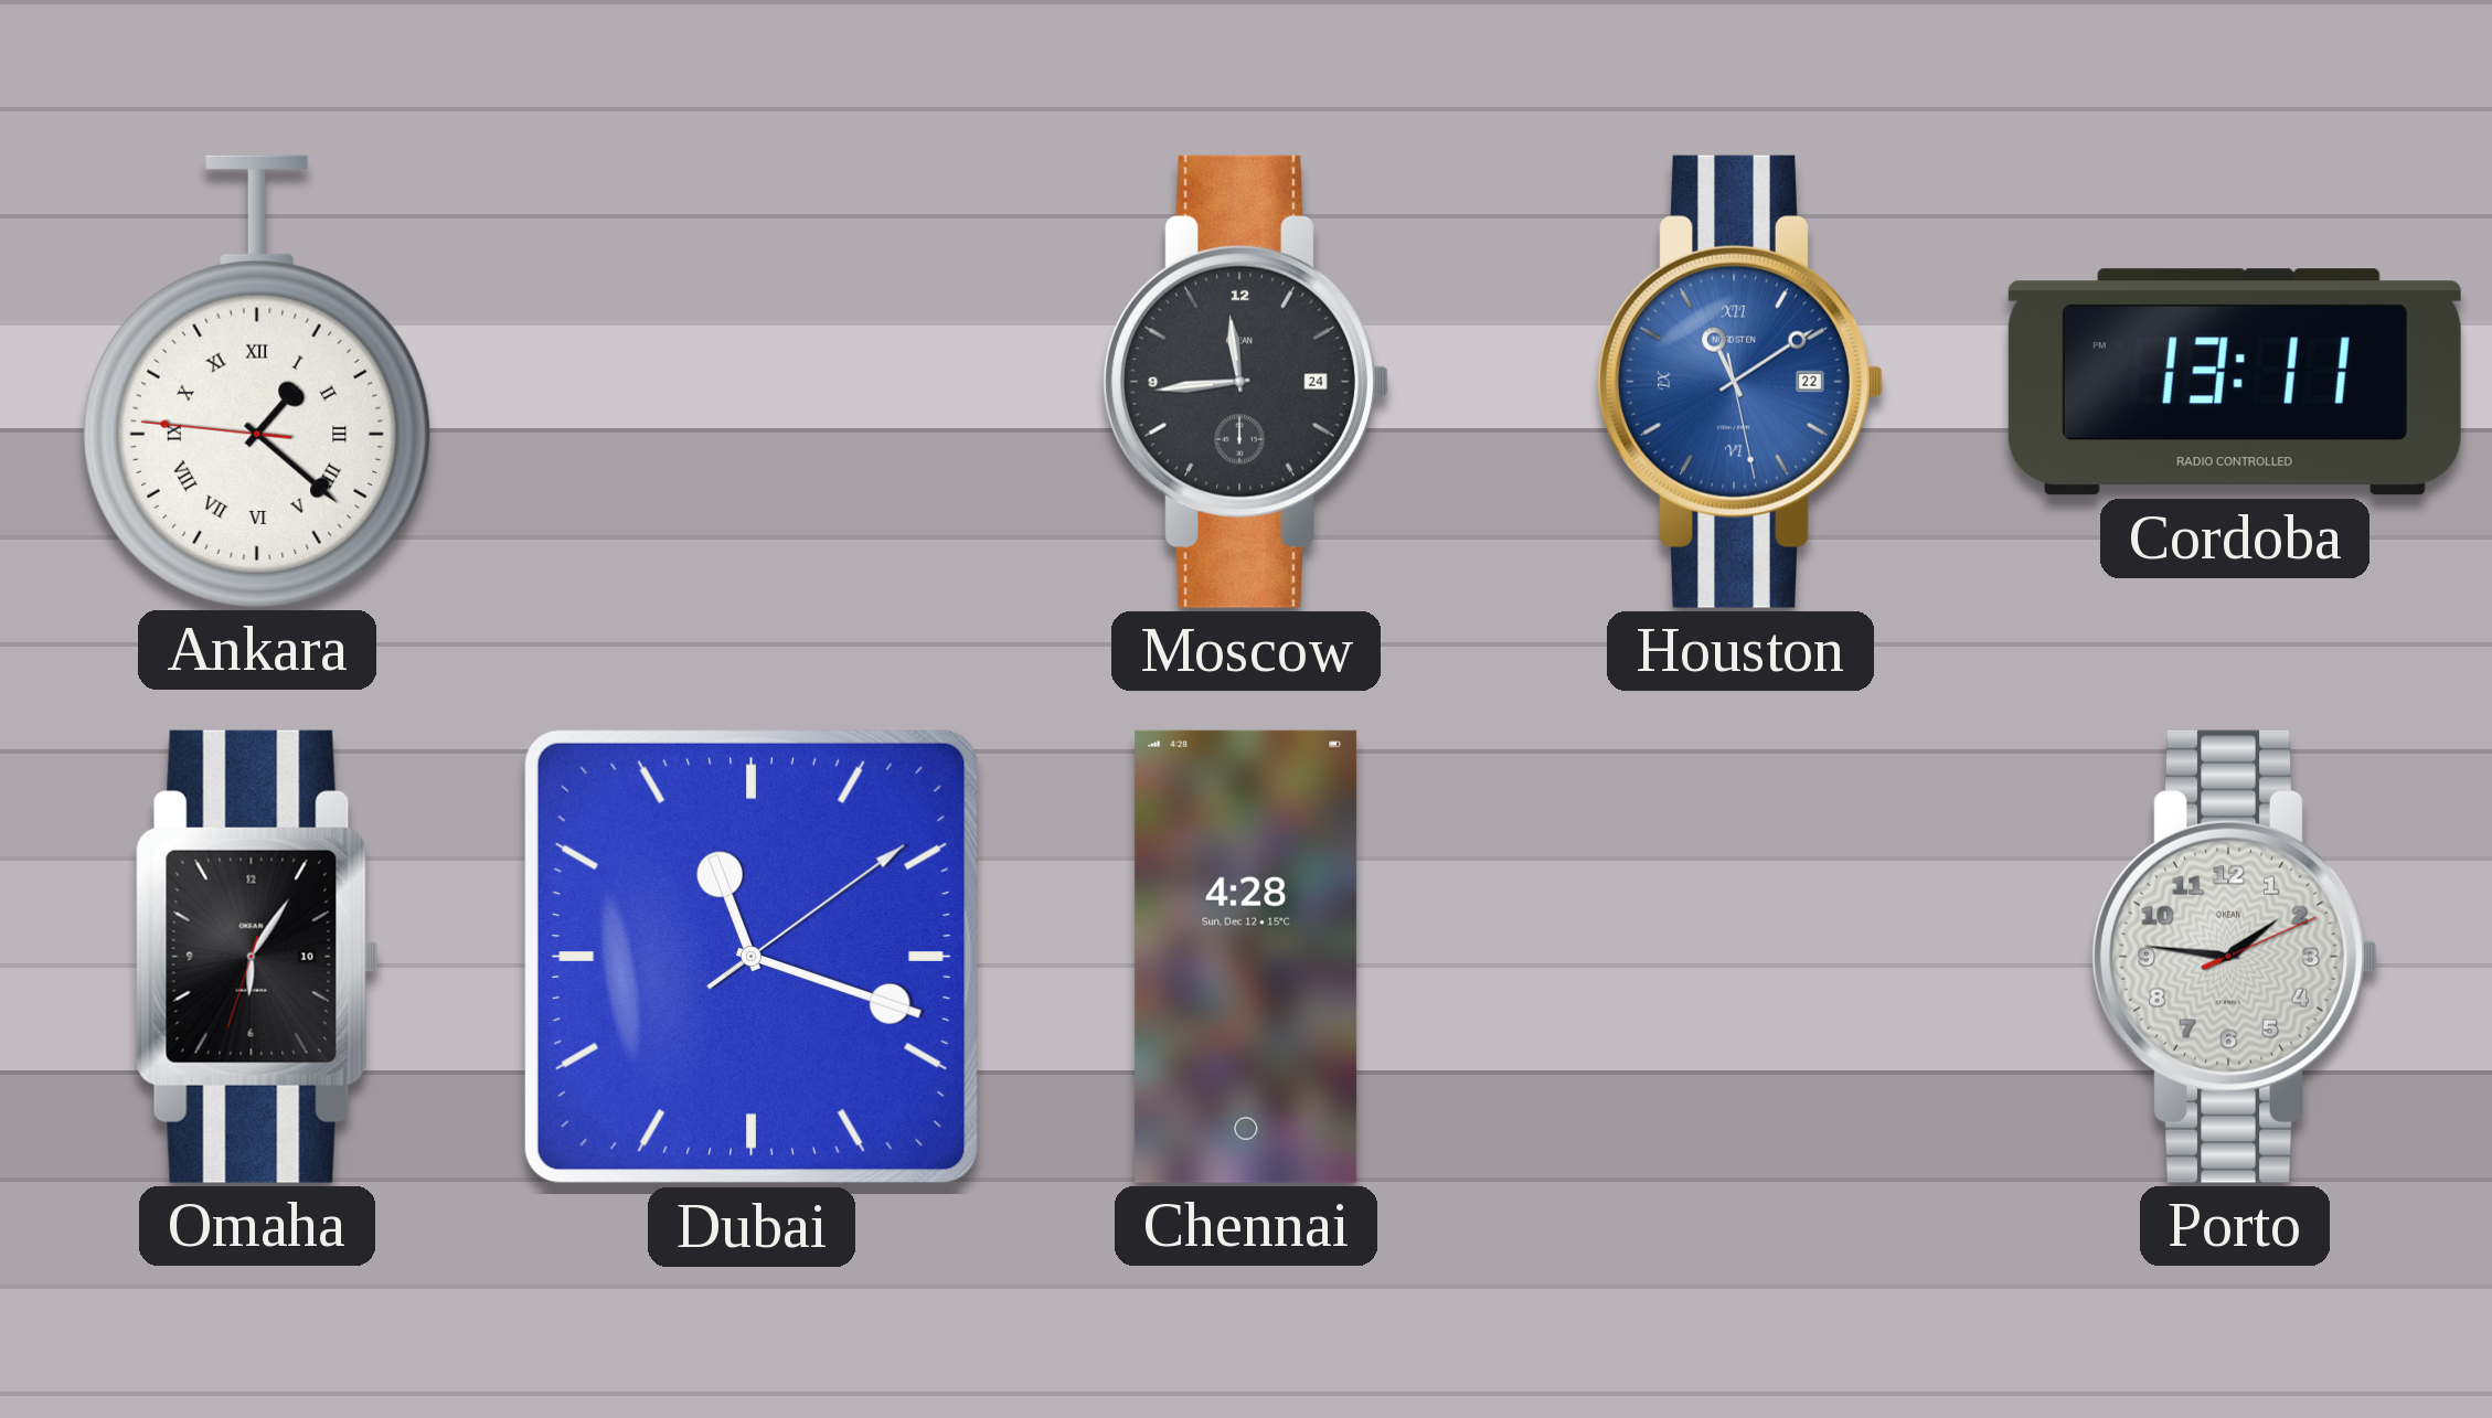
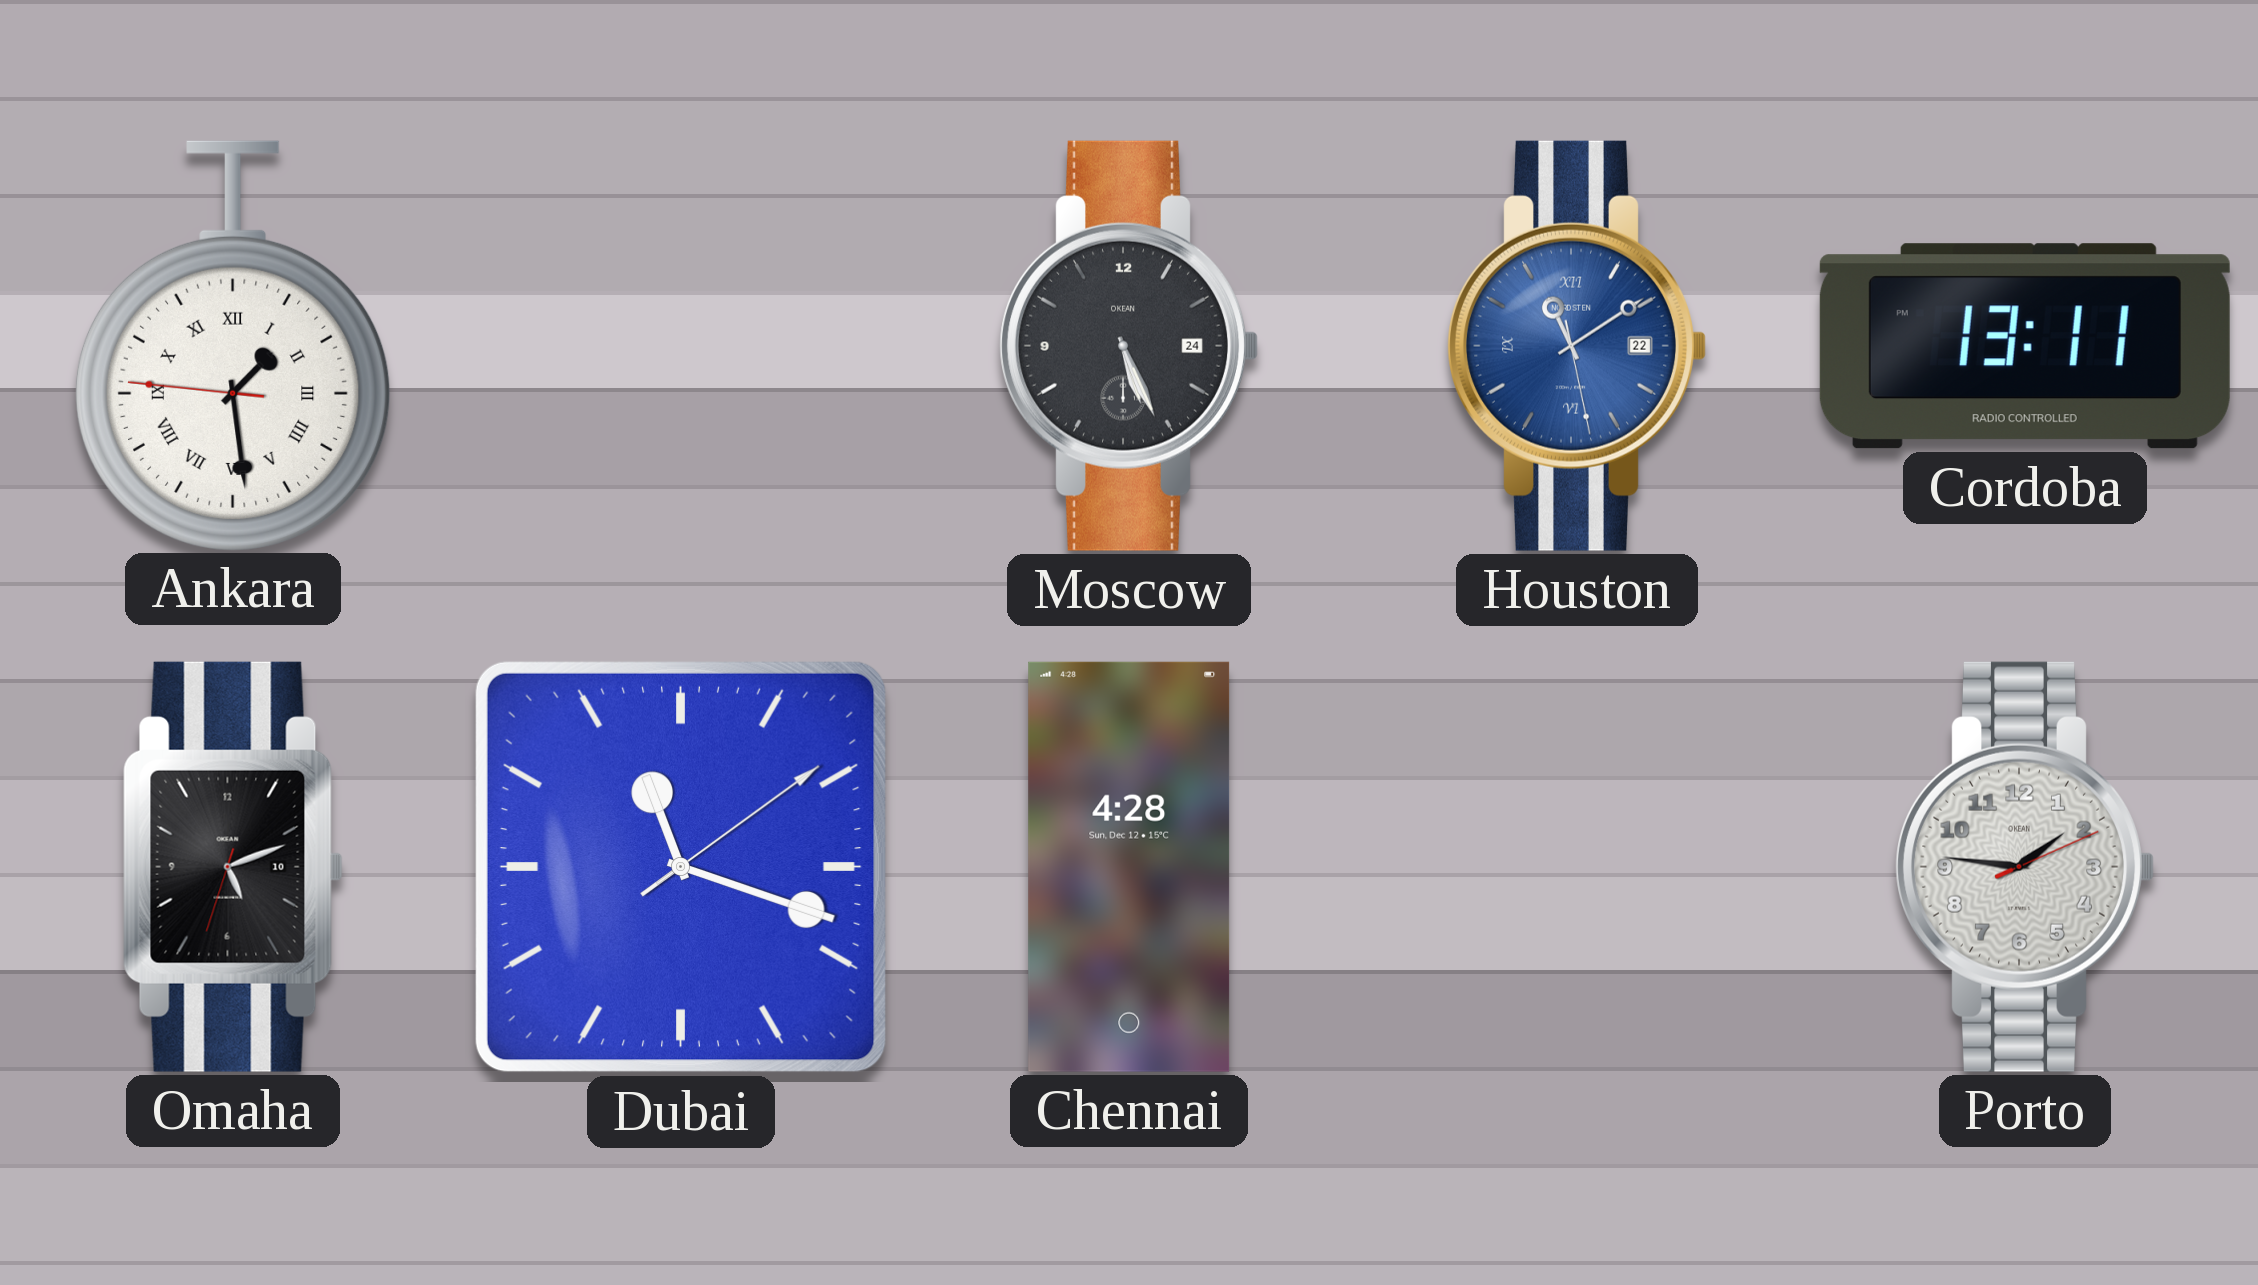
Ankara: 1:21 -> 1:28
Moscow: 11:44 -> 5:26
Omaha: 6:05 -> 5:11
